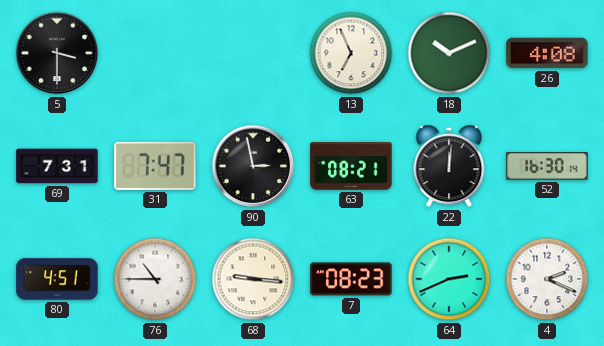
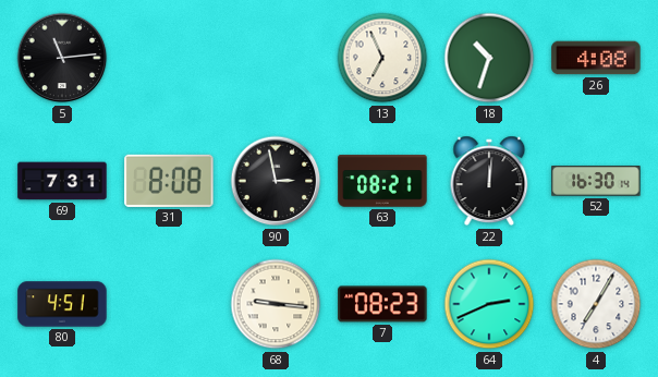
5: 3:30 -> 11:14
18: 10:11 -> 10:33
31: 7:47 -> 8:08
76: 10:45 -> none
4: 2:19 -> 7:05
